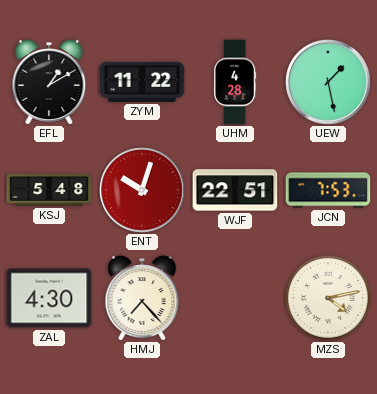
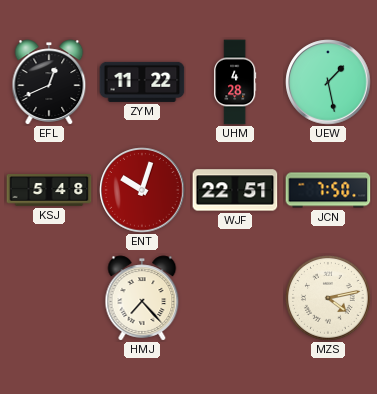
EFL: 1:10 -> 12:41
JCN: 7:53 -> 7:50
ZAL: 4:30 -> none
